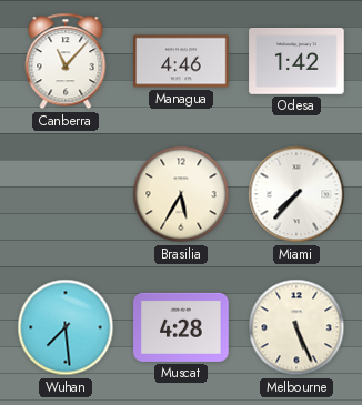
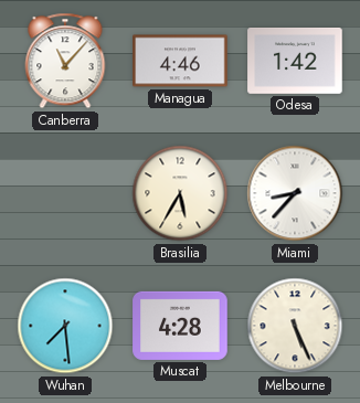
Miami: 7:37 -> 8:37
